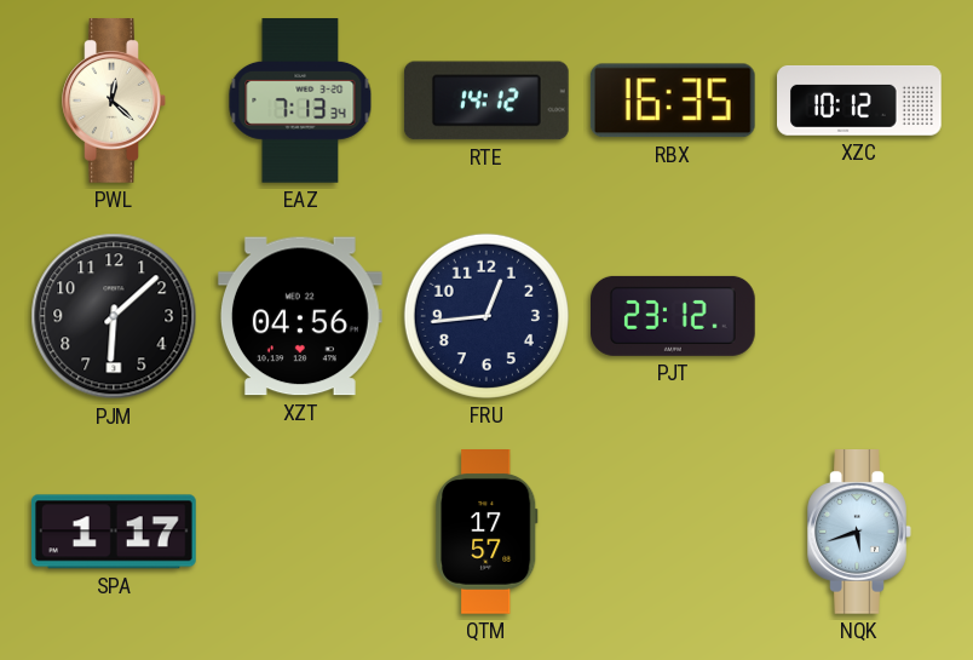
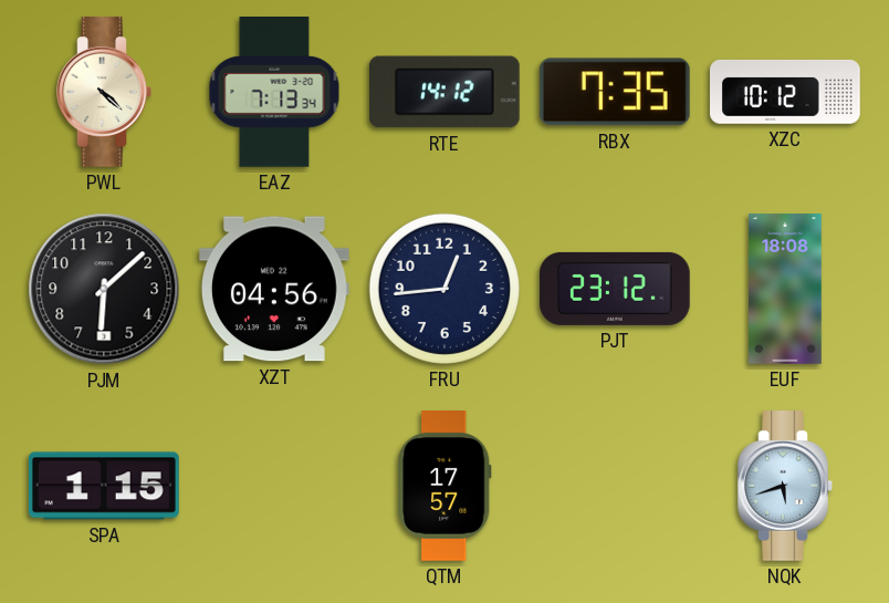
PWL: 12:22 -> 4:22
RBX: 16:35 -> 7:35
EUF: none -> 18:08
SPA: 1:17 -> 1:15
